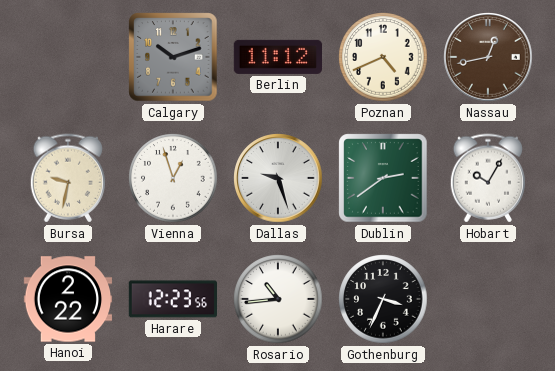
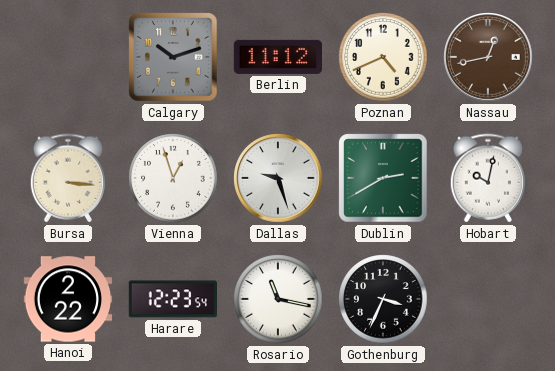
Bursa: 9:32 -> 3:16
Dublin: 2:39 -> 2:40
Hobart: 10:05 -> 10:02
Harare: 12:23:56 -> 12:23:54
Rosario: 10:44 -> 11:17
